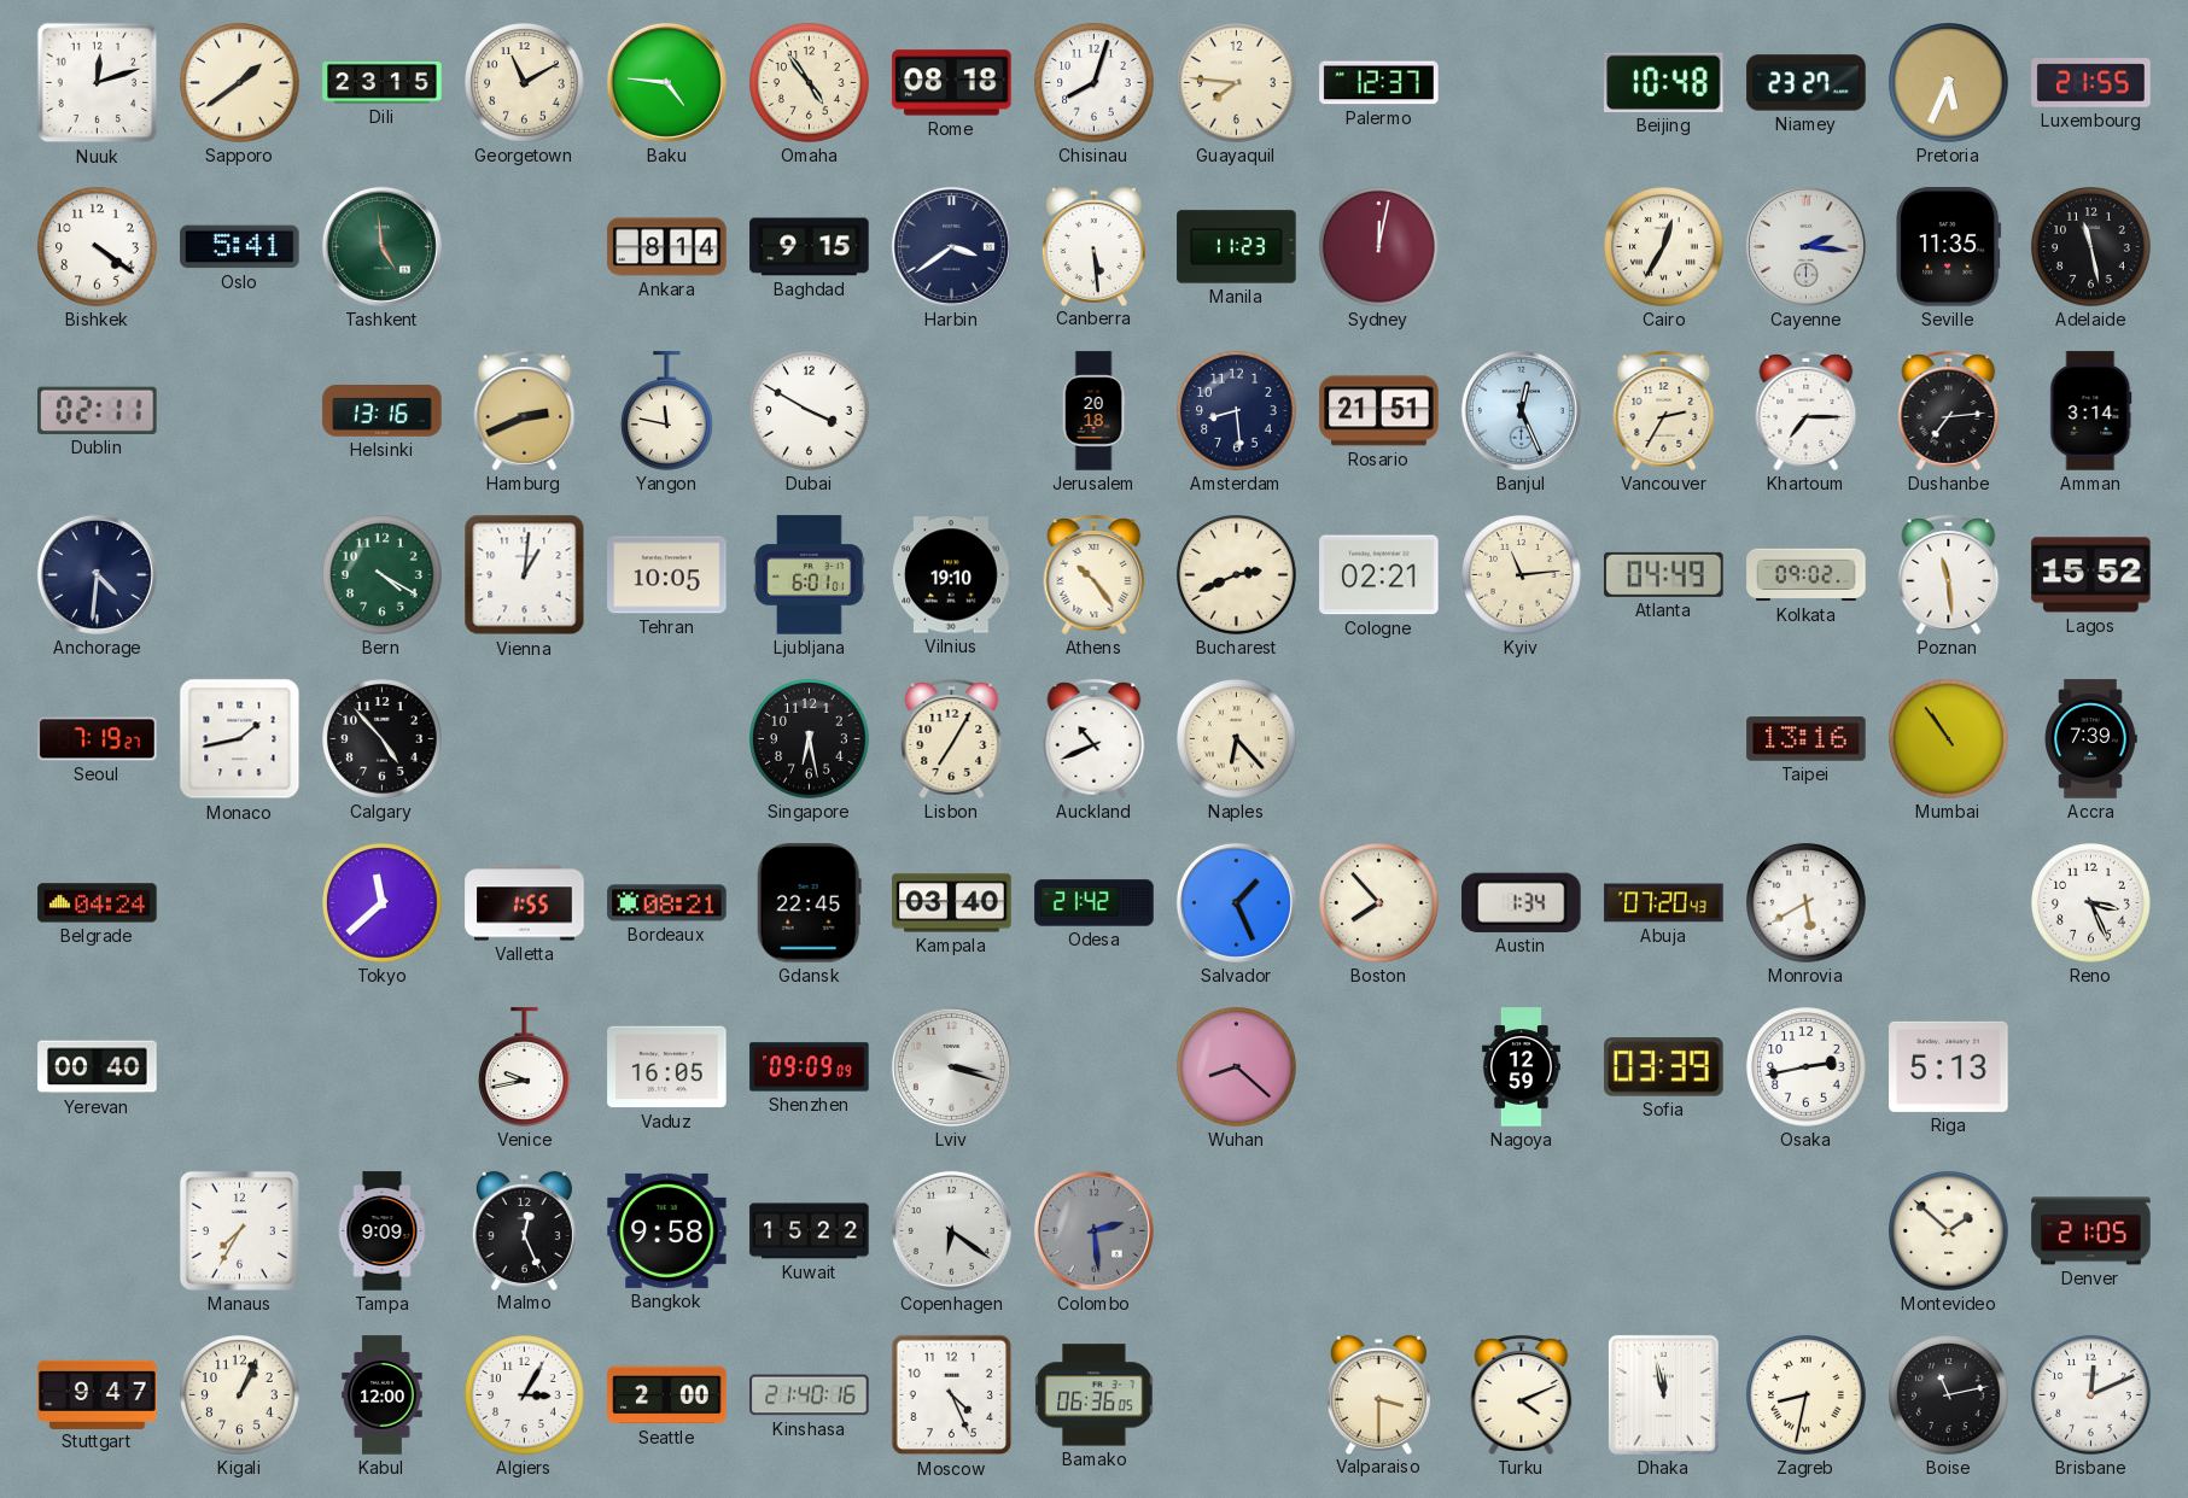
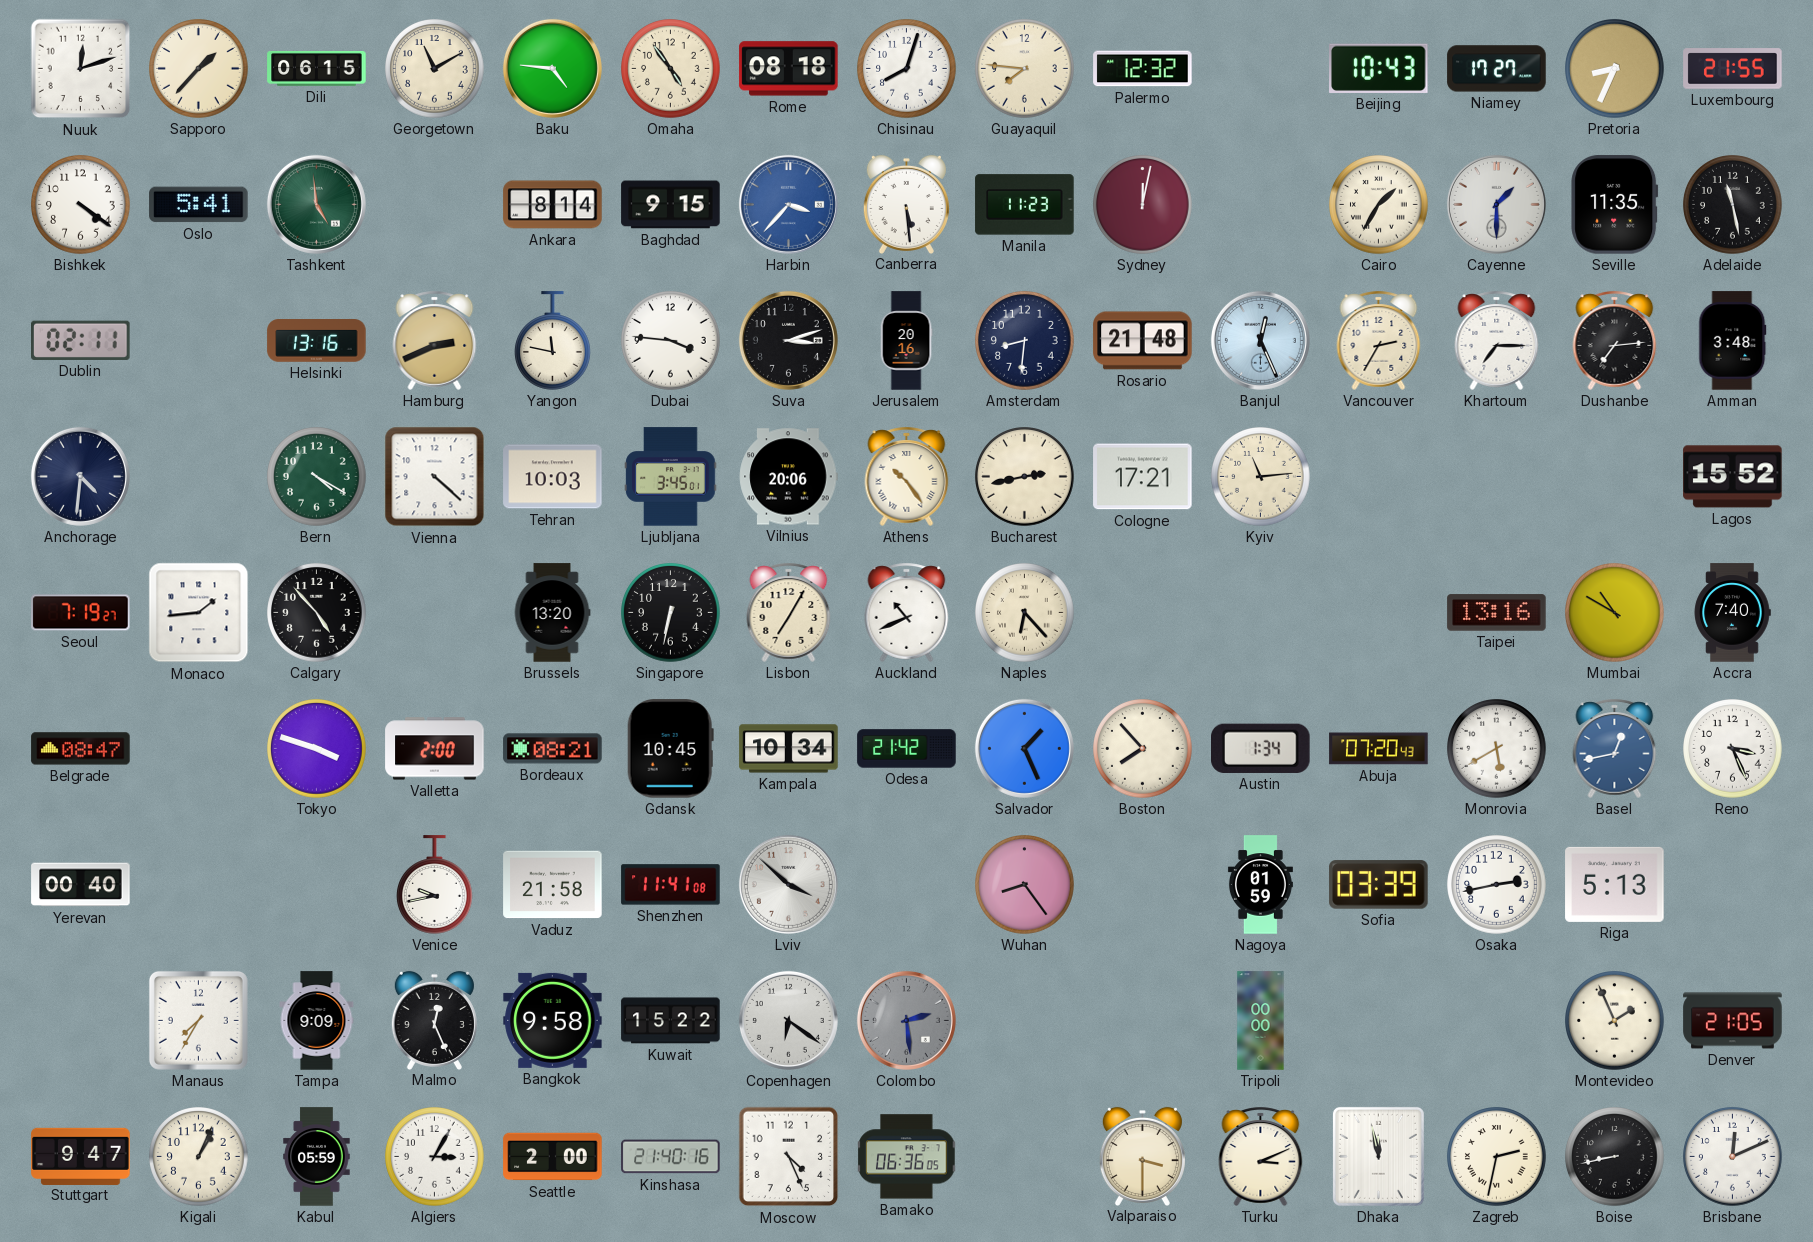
Sapporo: 1:39 -> 1:37
Dili: 23:15 -> 06:15
Palermo: 12:37 -> 12:32
Beijing: 10:48 -> 10:43
Niamey: 23:27 -> 17:27
Pretoria: 5:34 -> 8:34
Harbin: 3:39 -> 3:37
Harbin dial: navy -> blue
Cairo: 12:35 -> 1:35
Cayenne: 2:16 -> 1:30
Dubai: 3:50 -> 3:46
Suva: none -> 3:12
Jerusalem: 20:18 -> 20:16
Amsterdam: 8:29 -> 8:31
Rosario: 21:51 -> 21:48
Amman: 3:14 -> 3:48
Vienna: 1:01 -> 4:22
Tehran: 10:05 -> 10:03
Ljubljana: 6:01 -> 3:45
Vilnius: 19:10 -> 20:06
Bucharest: 2:41 -> 2:43
Cologne: 02:21 -> 17:21
Atlanta: 04:49 -> none
Kolkata: 09:02 -> none
Poznan: 11:29 -> none
Monaco: 1:43 -> 1:44
Brussels: none -> 13:20
Singapore: 6:28 -> 6:32
Mumbai: 10:54 -> 10:50
Accra: 7:39 -> 7:40
Belgrade: 04:24 -> 08:47
Tokyo: 11:38 -> 3:48
Valletta: 1:55 -> 2:00
Gdansk: 22:45 -> 10:45
Kampala: 03:40 -> 10:34
Basel: none -> 12:43
Vaduz: 16:05 -> 21:58
Shenzhen: 09:09 -> 11:41
Lviv: 3:18 -> 3:52
Wuhan: 8:22 -> 8:24
Nagoya: 12:59 -> 01:59
Tripoli: none -> 00:00
Montevideo: 1:52 -> 1:56
Kabul: 12:00 -> 05:59
Turku: 4:11 -> 3:11
Zagreb: 8:32 -> 2:32
Boise: 11:13 -> 8:43
